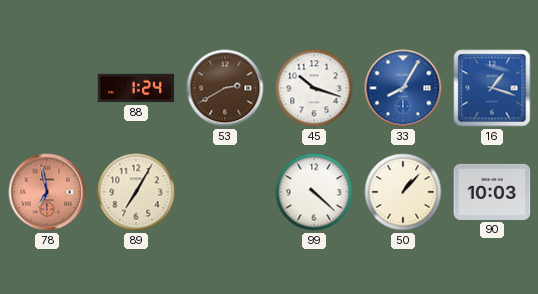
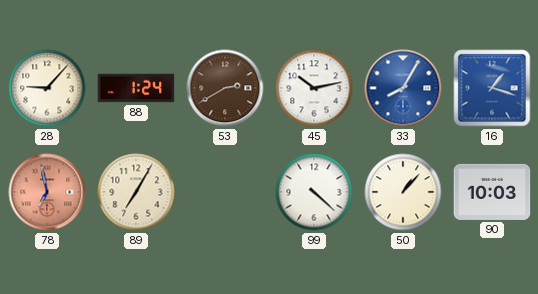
28: none -> 9:07
45: 10:18 -> 10:13
